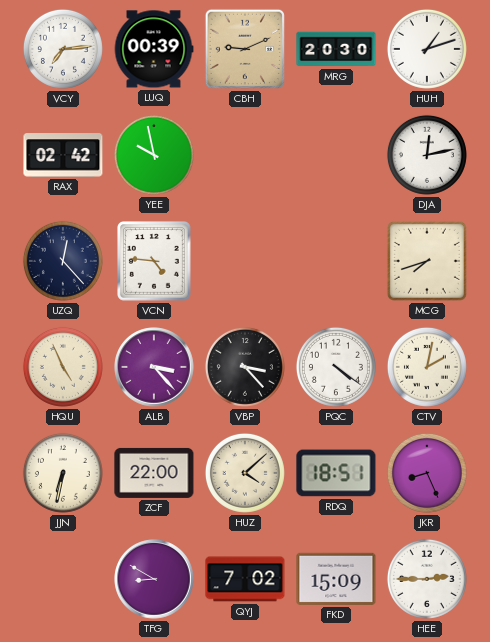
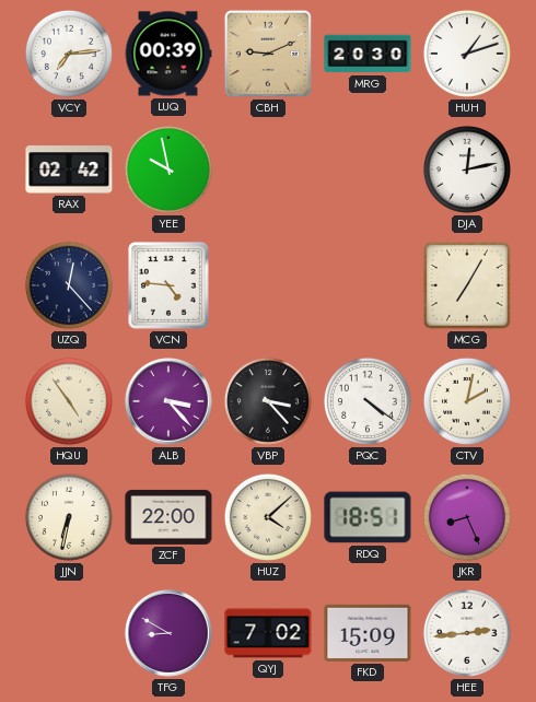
MCG: 7:42 -> 7:05
HQU: 4:56 -> 4:54
HEE: 2:45 -> 2:44
